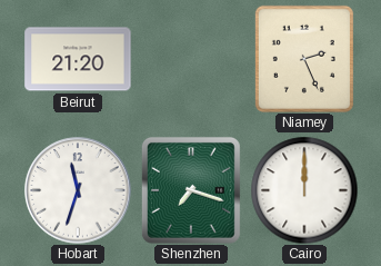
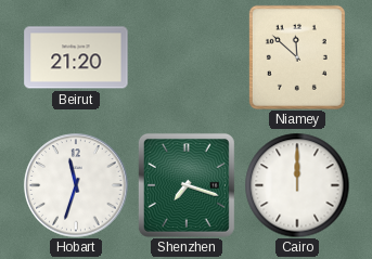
Niamey: 2:26 -> 11:52
